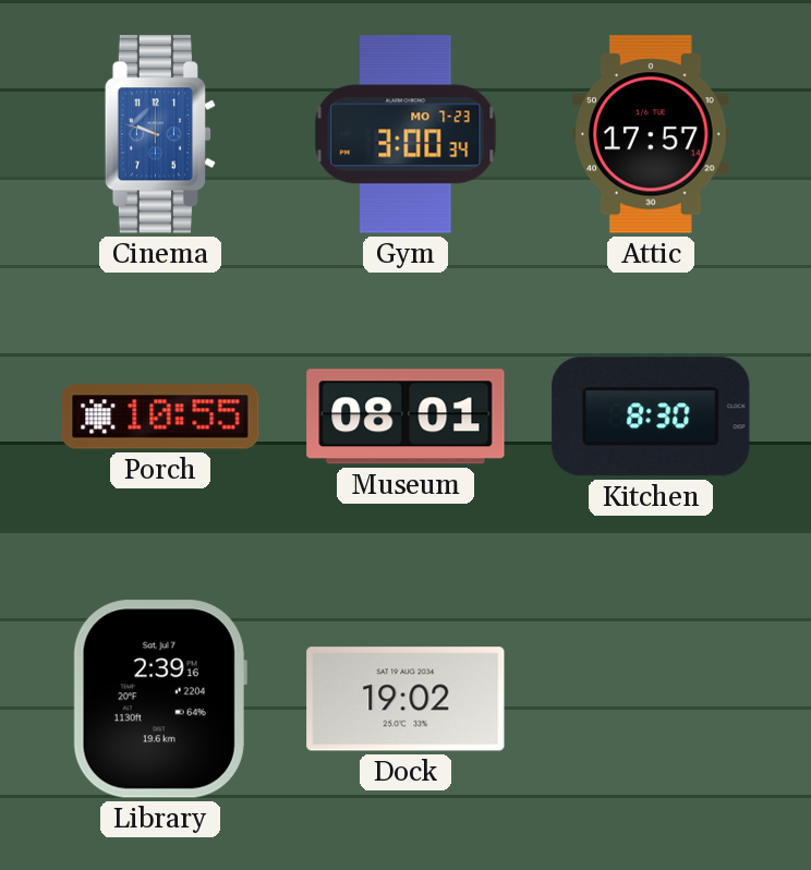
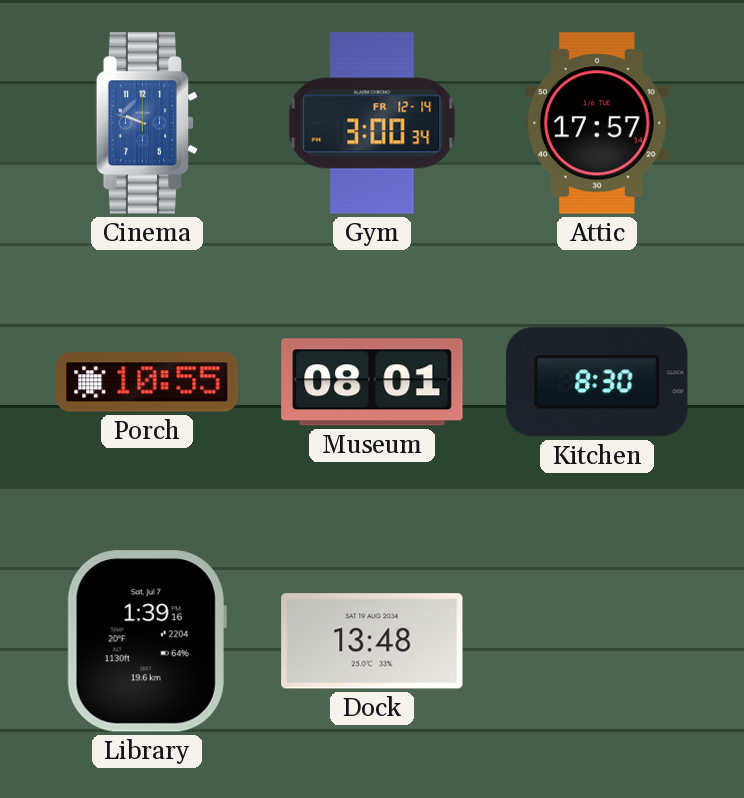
Gym date: MO 7-23 -> FR 12-14
Library: 2:39 -> 1:39
Dock: 19:02 -> 13:48
